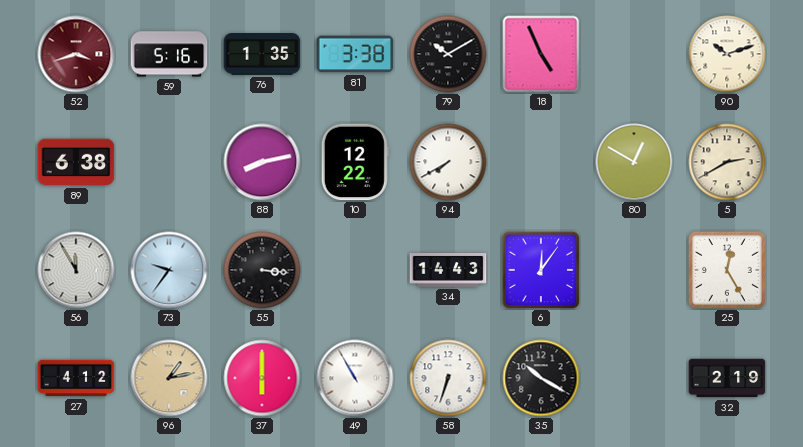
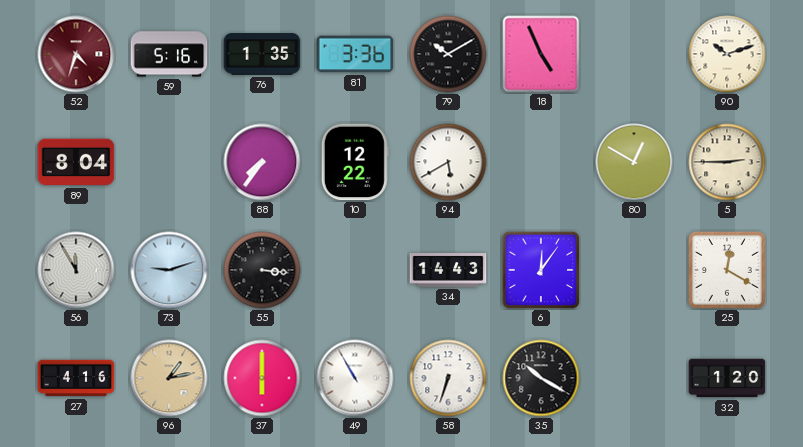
52: 3:42 -> 4:33
81: 3:38 -> 3:36
89: 6:38 -> 8:04
88: 8:13 -> 7:36
94: 7:40 -> 5:40
5: 2:40 -> 2:45
73: 9:36 -> 9:12
25: 12:25 -> 12:20
27: 4:12 -> 4:16
32: 2:19 -> 1:20
